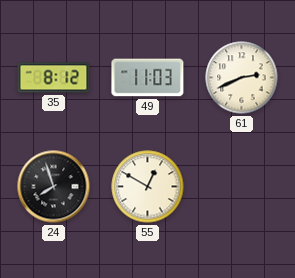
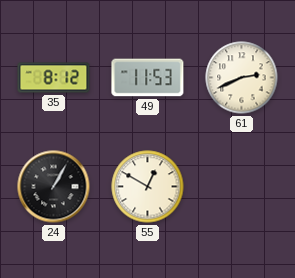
49: 11:03 -> 11:53
24: 7:57 -> 1:05
